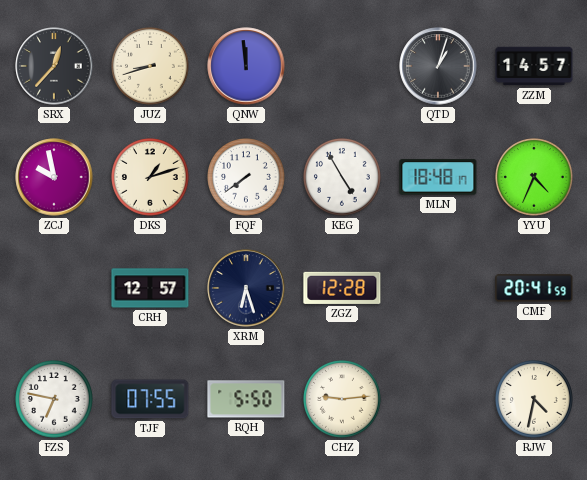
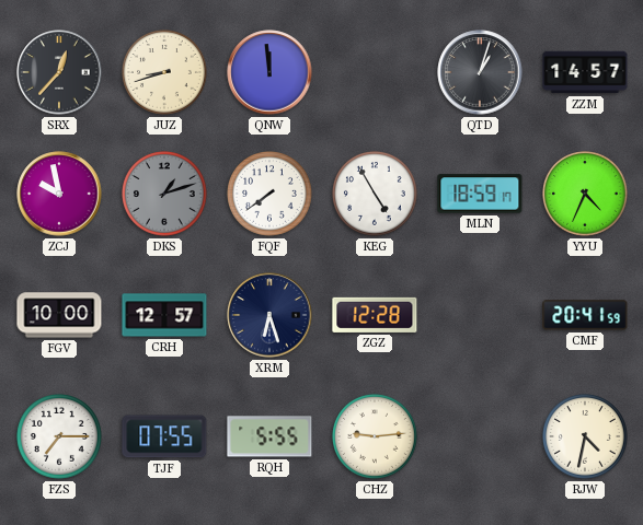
DKS dial: cream -> grey
MLN: 18:48 -> 18:59
FGV: none -> 10:00
FZS: 6:47 -> 7:15
RQH: 5:50 -> 5:55
